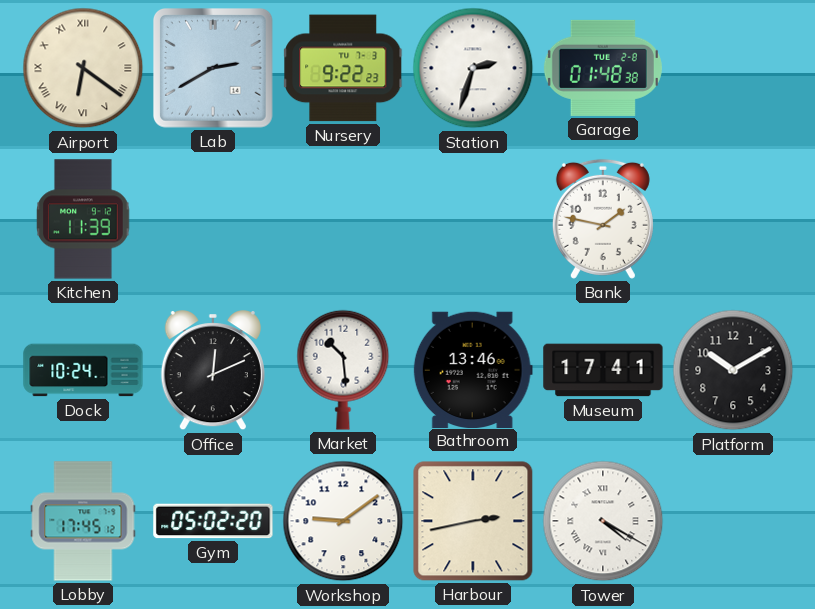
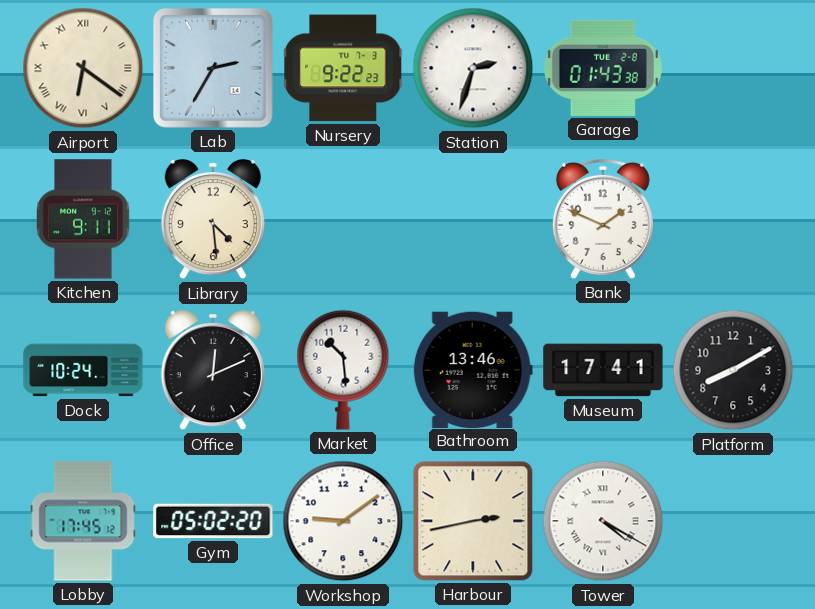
Lab: 2:40 -> 2:35
Garage: 01:48 -> 01:43
Kitchen: 11:39 -> 9:11
Library: none -> 4:29
Bank: 1:47 -> 1:49
Platform: 10:10 -> 8:10
